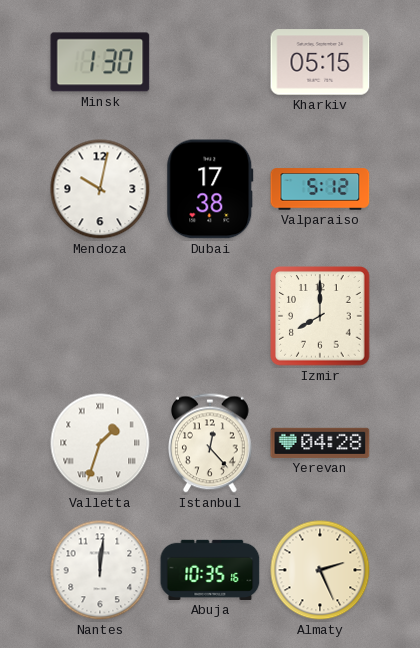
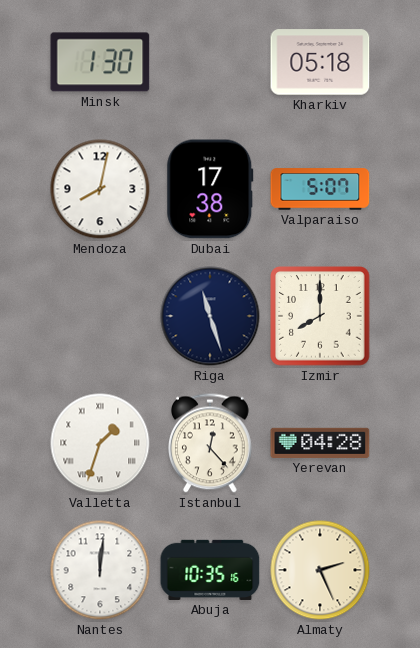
Kharkiv: 05:15 -> 05:18
Mendoza: 10:02 -> 8:02
Valparaiso: 5:12 -> 5:07
Riga: none -> 11:27
